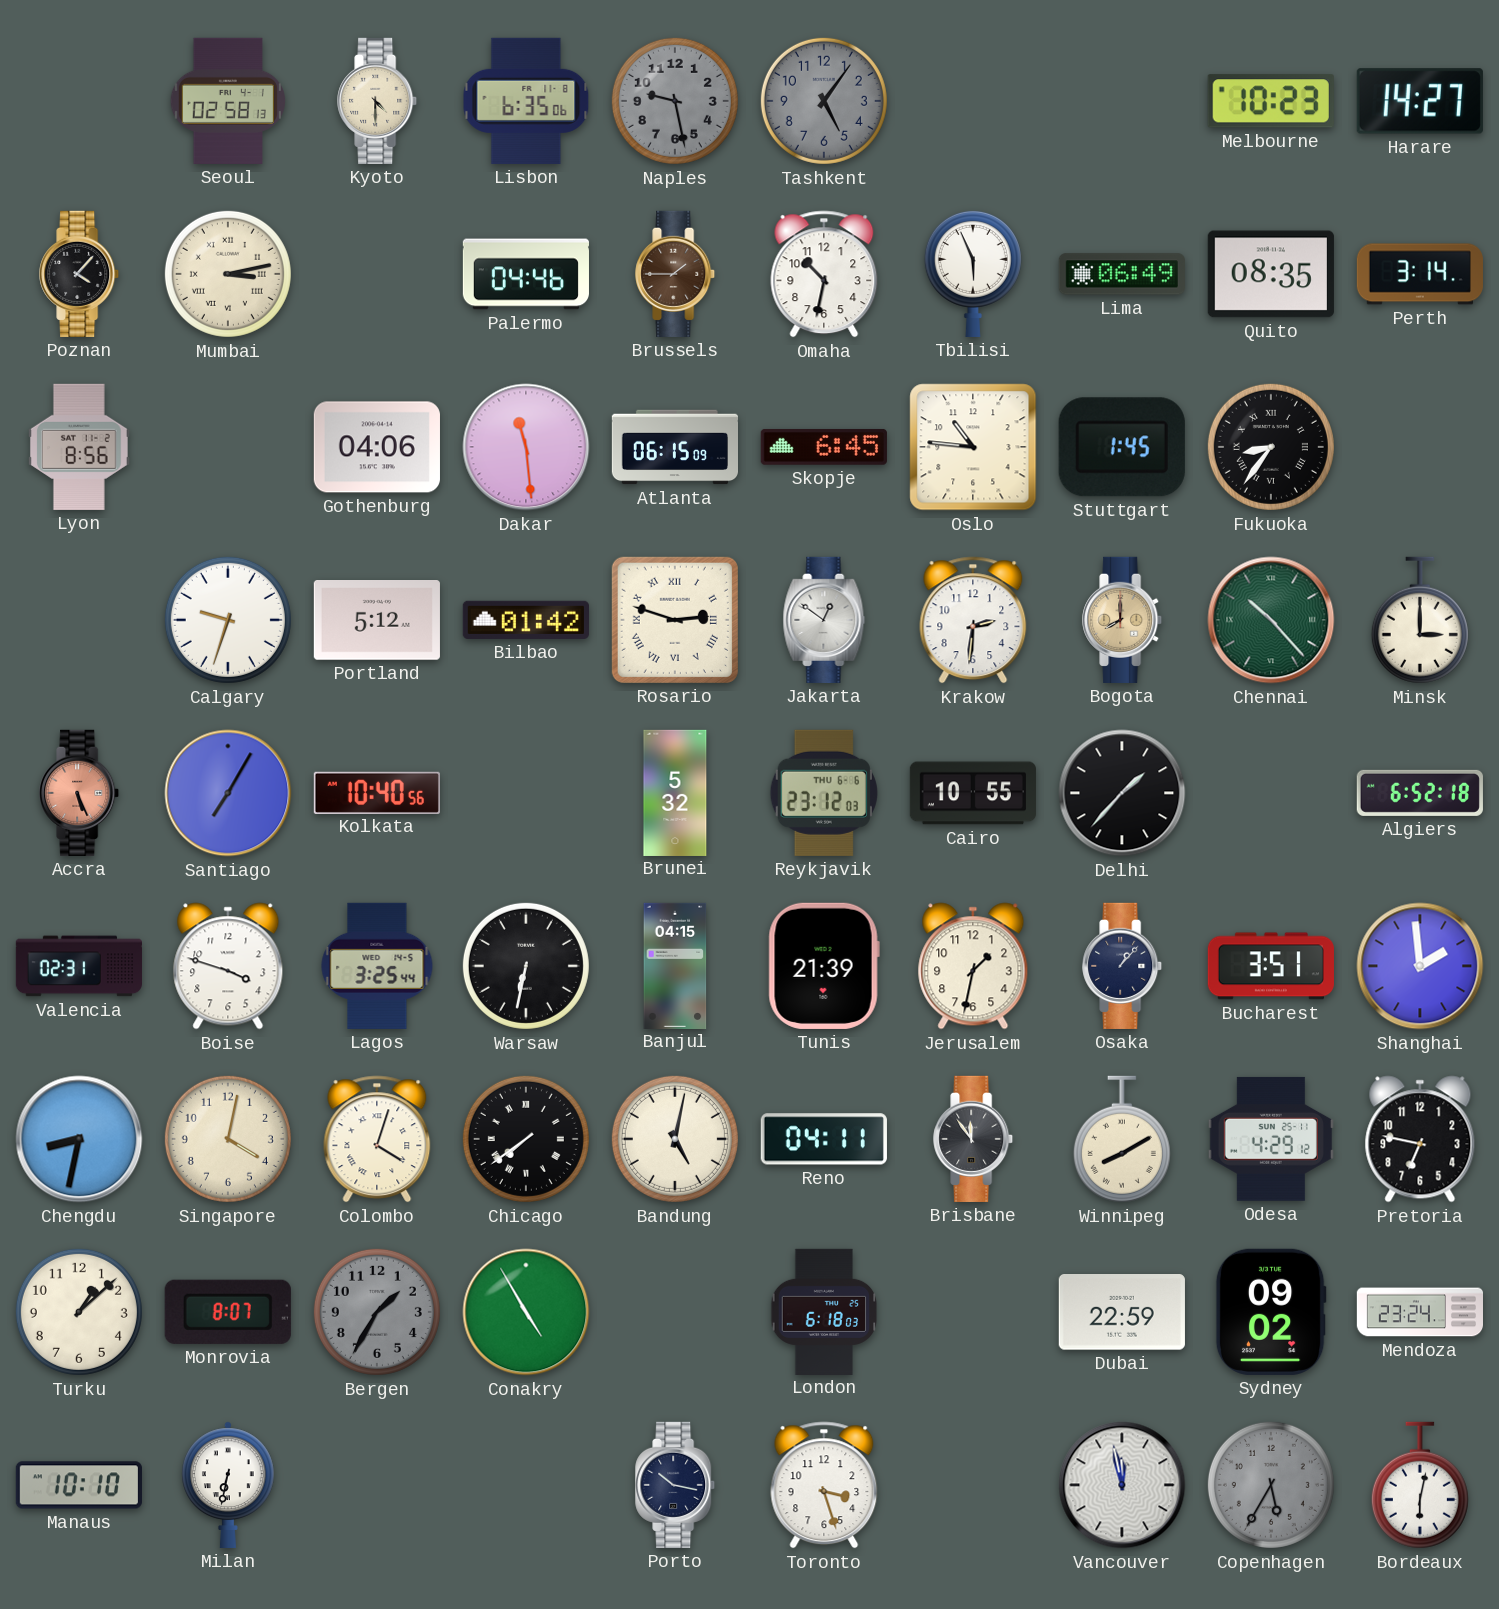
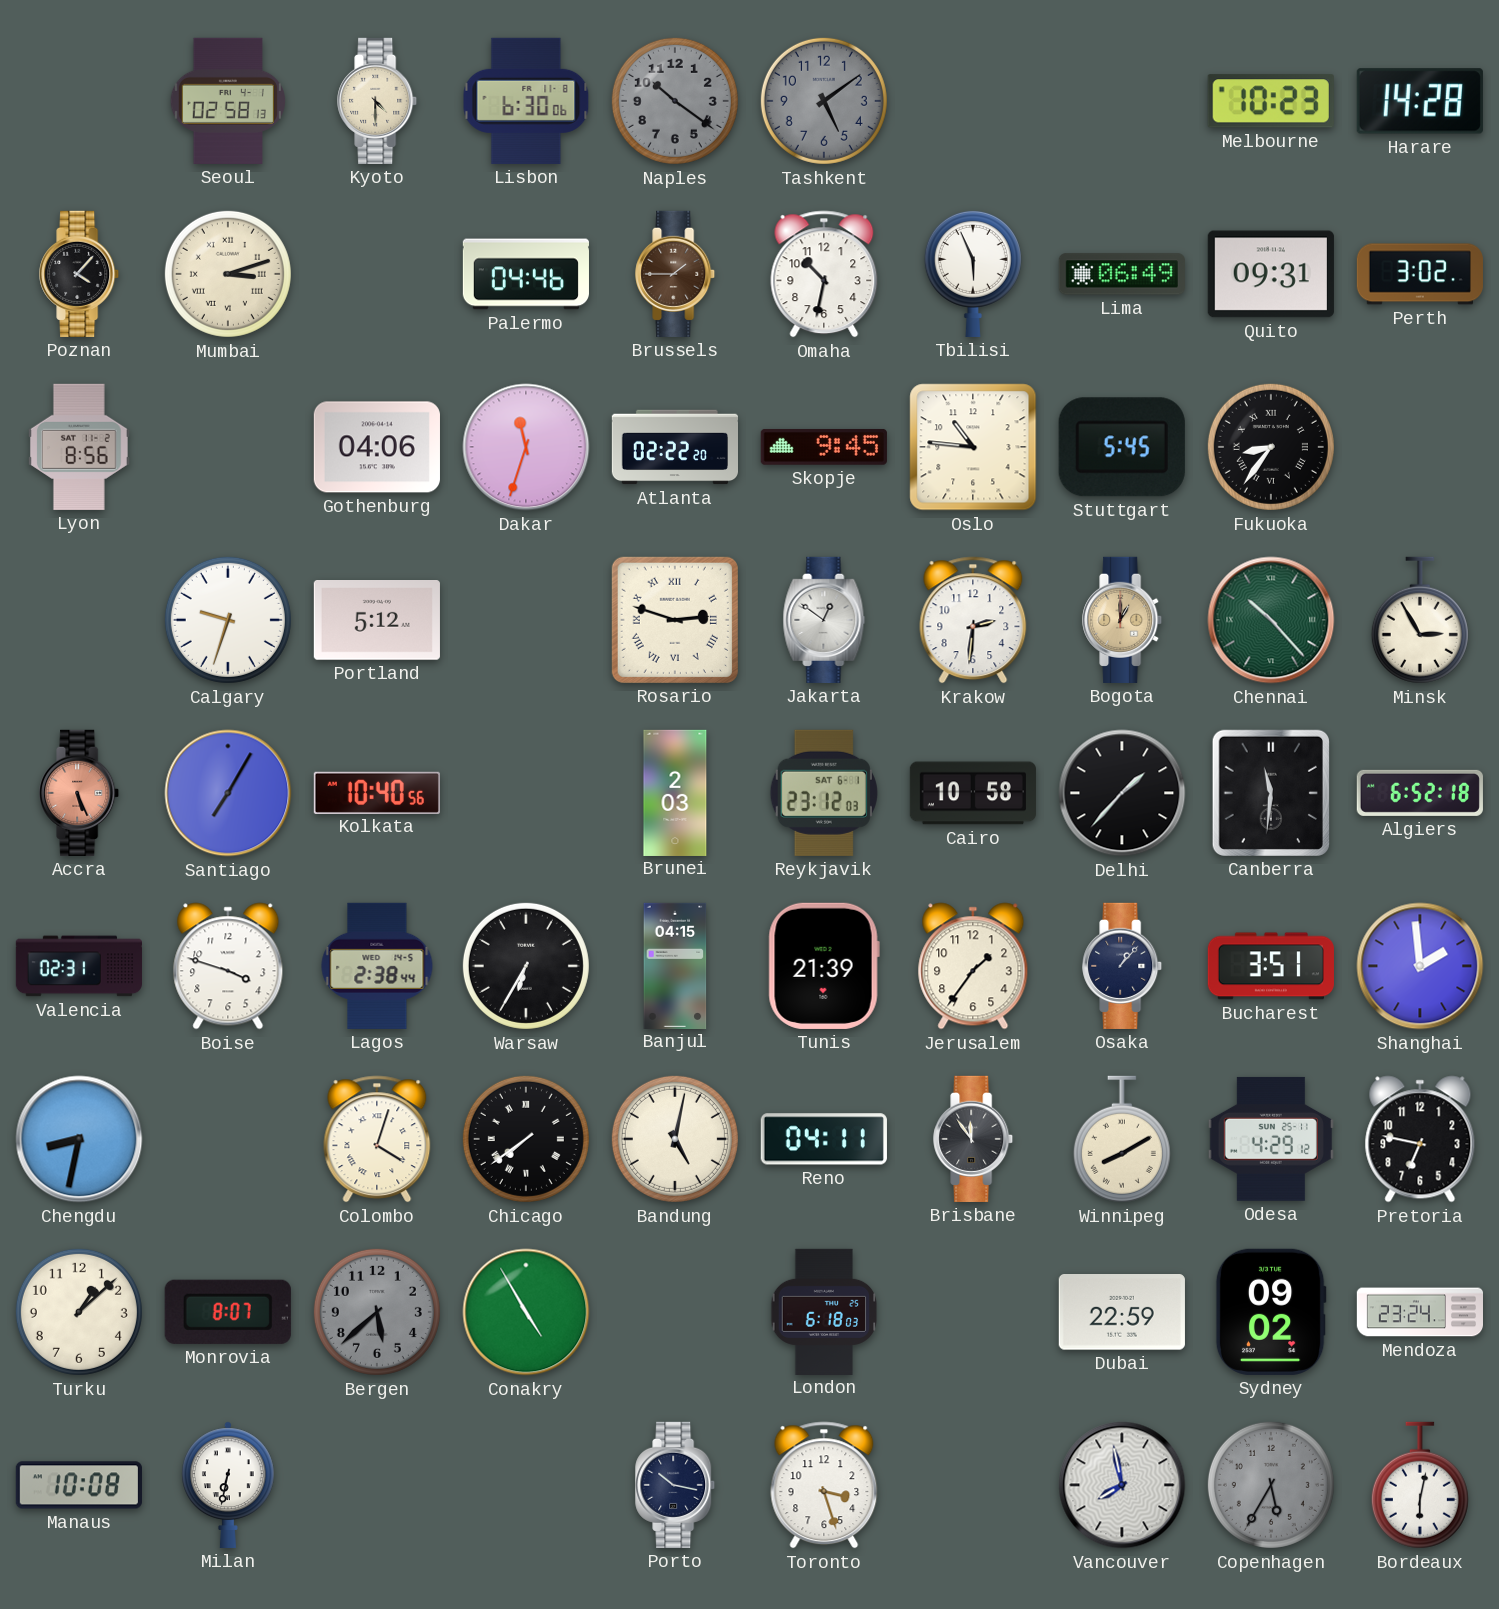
Lisbon: 6:35 -> 6:30
Naples: 9:28 -> 10:21
Tashkent: 5:06 -> 5:09
Harare: 14:27 -> 14:28
Mumbai: 3:13 -> 3:12
Quito: 08:35 -> 09:31
Perth: 3:14 -> 3:02
Dakar: 11:29 -> 11:33
Atlanta: 06:15 -> 02:22
Skopje: 6:45 -> 9:45
Stuttgart: 1:45 -> 5:45
Bilbao: 01:42 -> none
Bogota: 8:00 -> 1:00
Minsk: 3:00 -> 2:55
Brunei: 5:32 -> 2:03
Reykjavik date: THU 6-6 -> SAT 6-1
Cairo: 10:55 -> 10:58
Canberra: none -> 11:31
Lagos: 3:25 -> 2:38
Warsaw: 6:32 -> 6:35
Jerusalem: 1:32 -> 1:36
Singapore: 4:02 -> none
Bergen: 1:35 -> 5:38
Manaus: 10:10 -> 10:08
Vancouver: 11:58 -> 7:58
